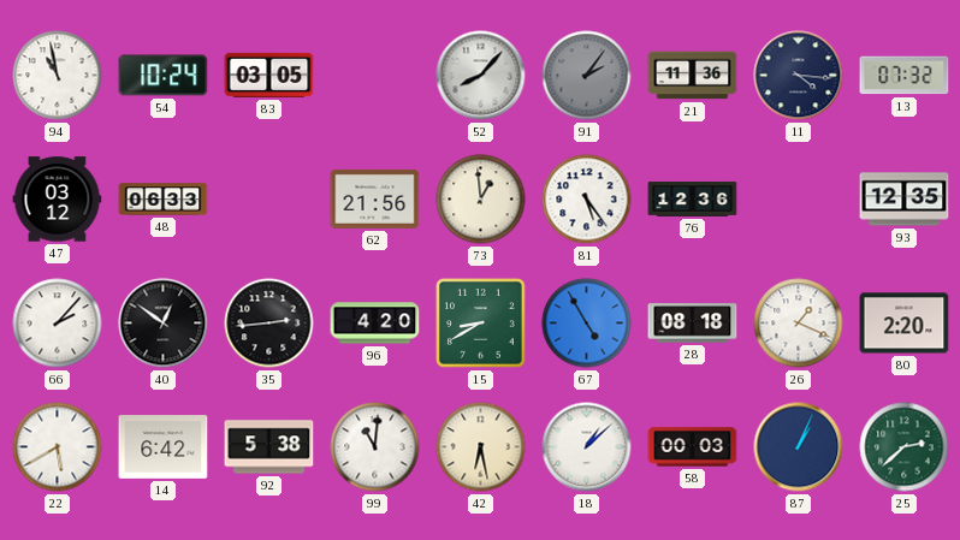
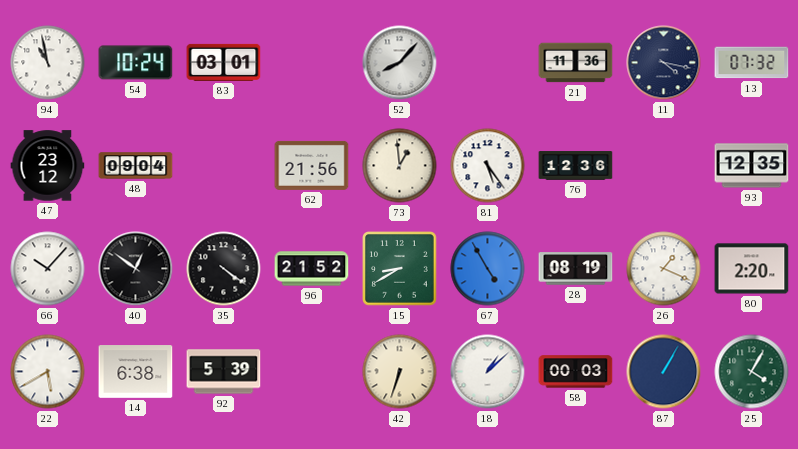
83: 03:05 -> 03:01
91: 2:06 -> none
11: 4:16 -> 4:17
47: 03:12 -> 23:12
48: 06:33 -> 09:04
66: 2:07 -> 10:07
35: 2:44 -> 4:21
96: 4:20 -> 21:52
28: 08:18 -> 08:19
14: 6:42 -> 6:38
92: 5:38 -> 5:39
99: 11:01 -> none
42: 6:28 -> 6:33
87: 1:04 -> 1:05
25: 2:38 -> 4:05
